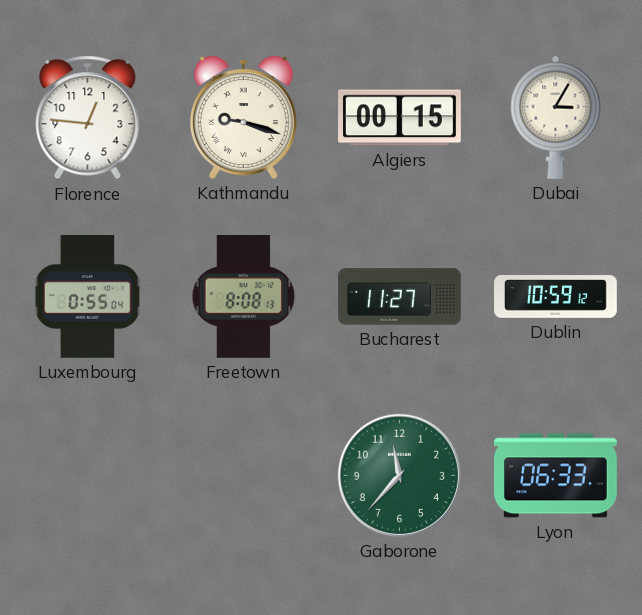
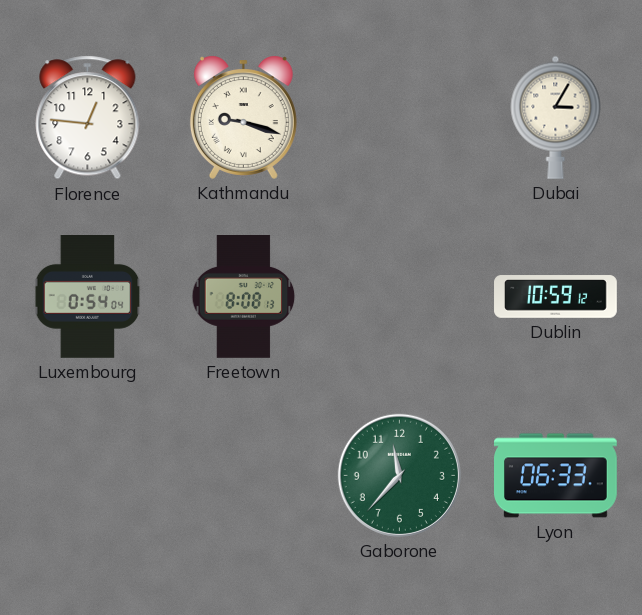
Algiers: 00:15 -> none
Luxembourg: 0:55 -> 0:54
Bucharest: 11:27 -> none
